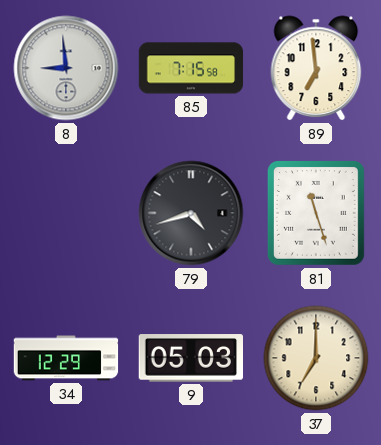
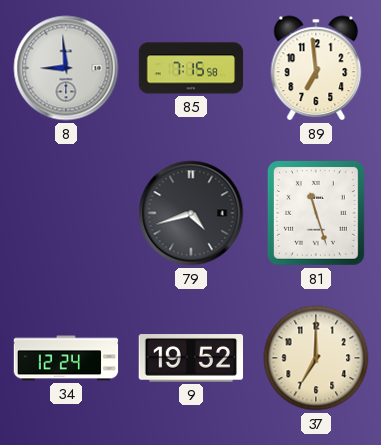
34: 12:29 -> 12:24
9: 05:03 -> 19:52
